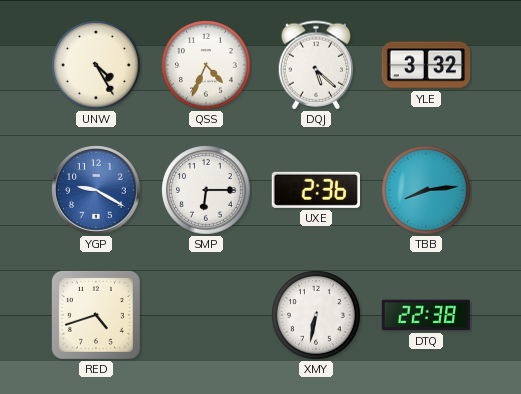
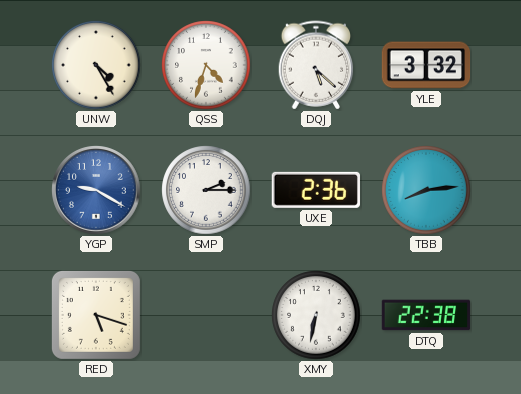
QSS: 4:34 -> 4:33
SMP: 6:15 -> 2:15
RED: 4:42 -> 5:18
